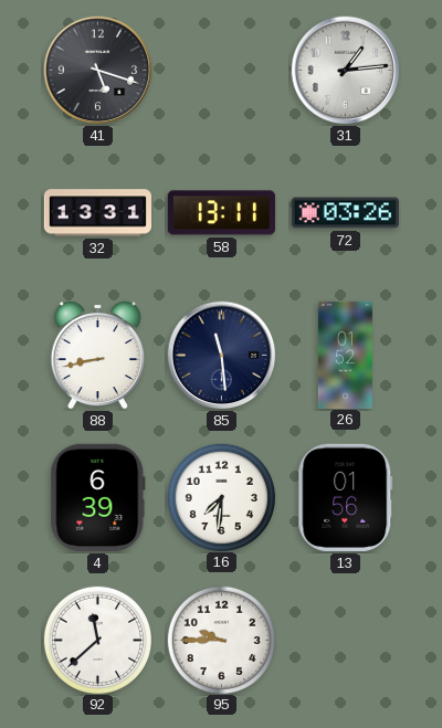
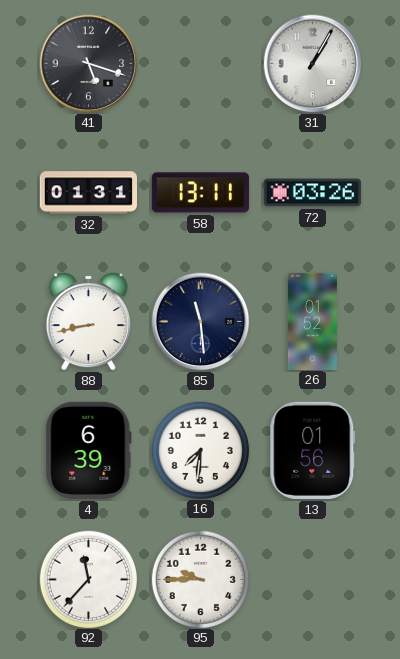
31: 1:14 -> 1:05
32: 13:31 -> 01:31
92: 11:38 -> 11:37
